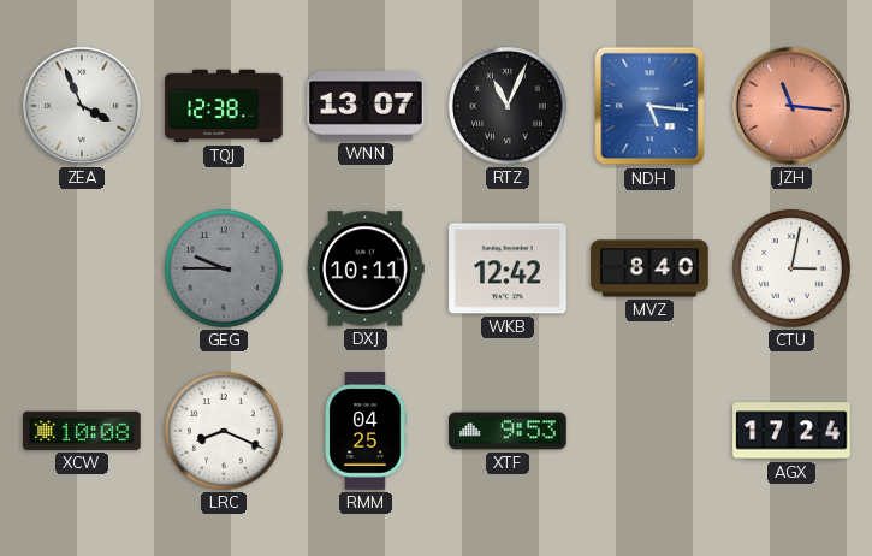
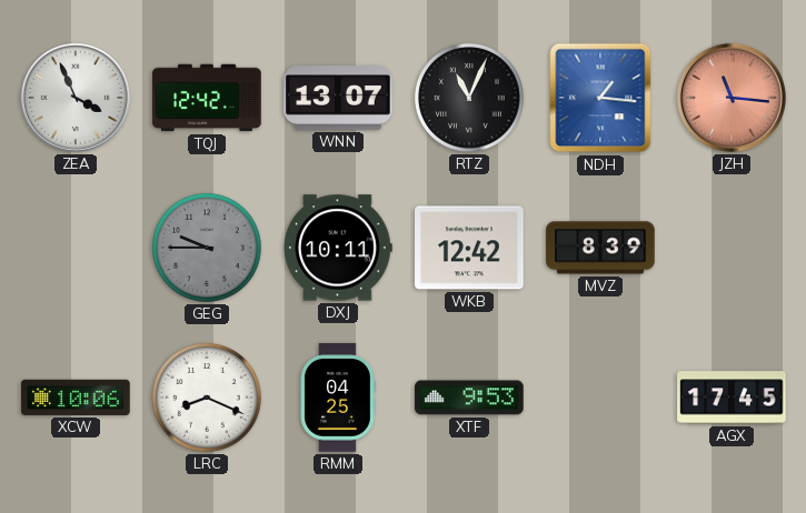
TQJ: 12:38 -> 12:42
NDH: 5:16 -> 1:16
MVZ: 8:40 -> 8:39
CTU: 3:02 -> none
XCW: 10:08 -> 10:06
AGX: 17:24 -> 17:45
